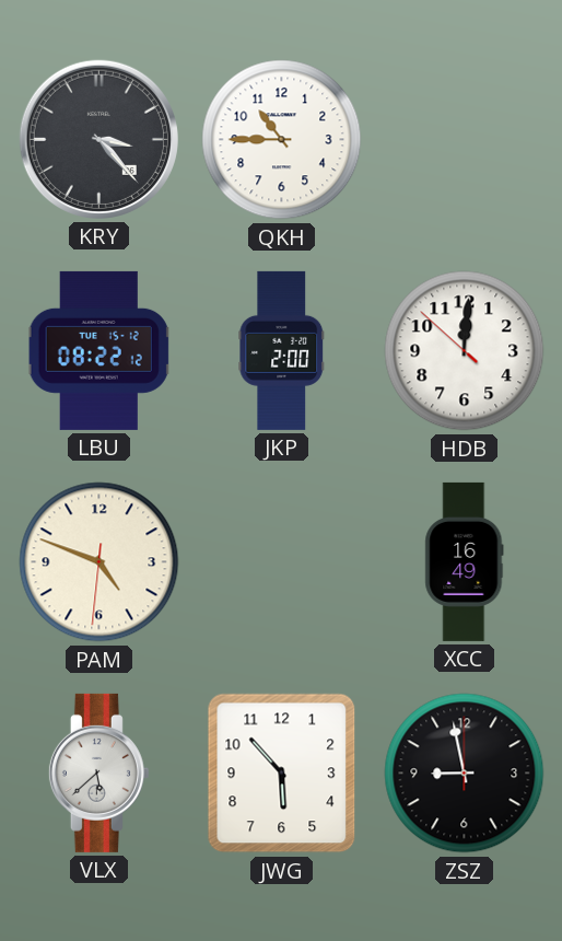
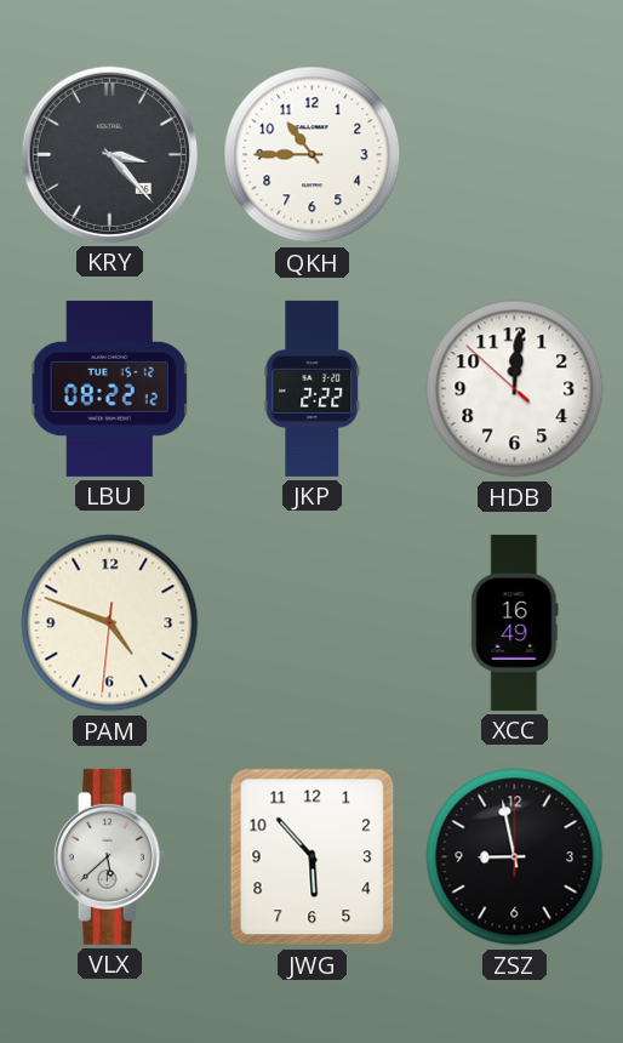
JKP: 2:00 -> 2:22
